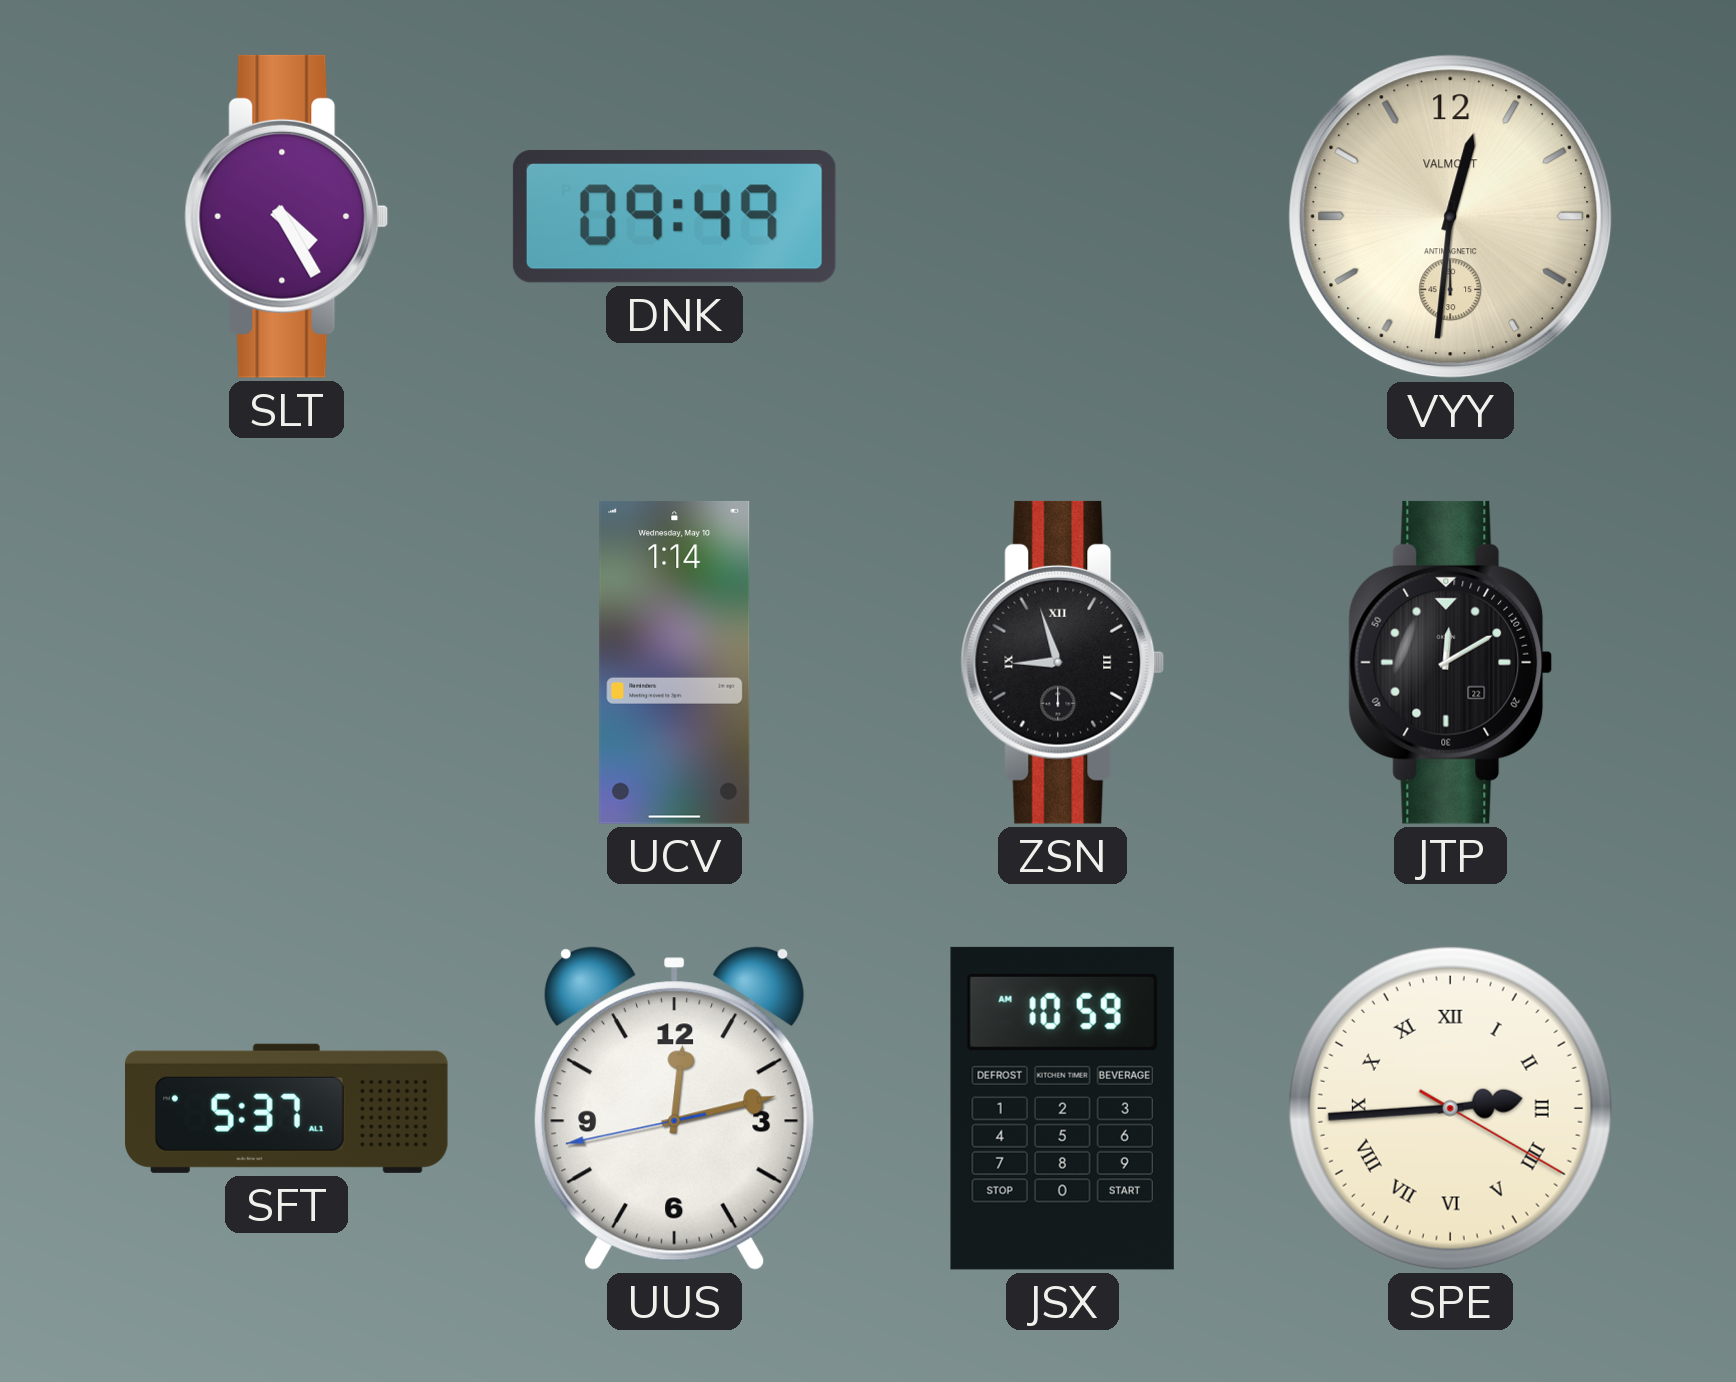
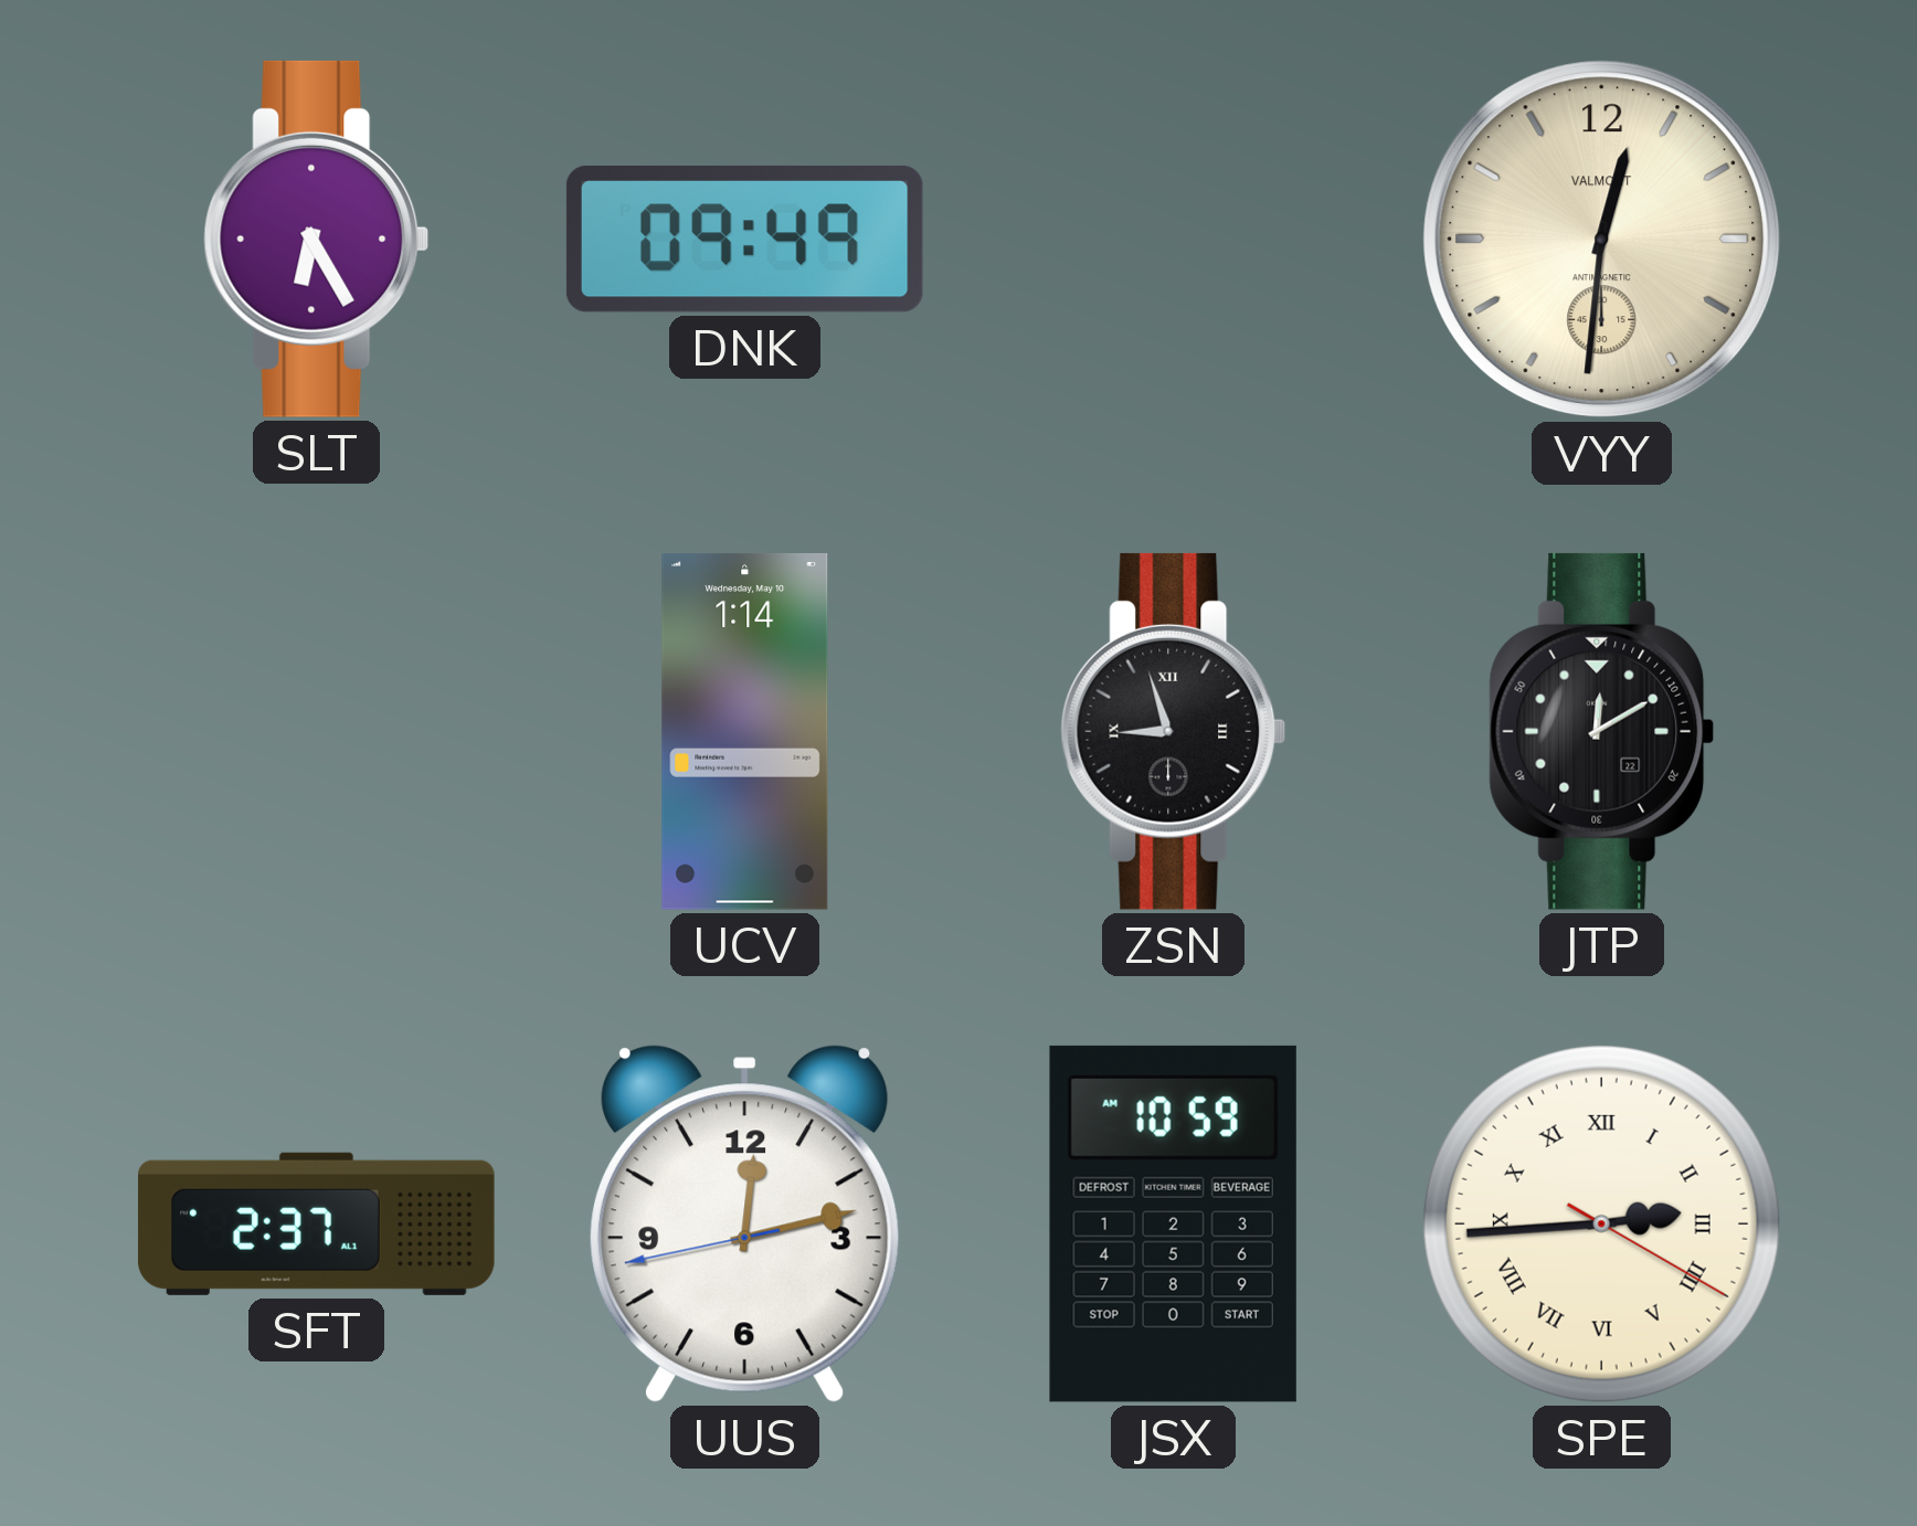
SLT: 4:25 -> 6:25
SFT: 5:37 -> 2:37
